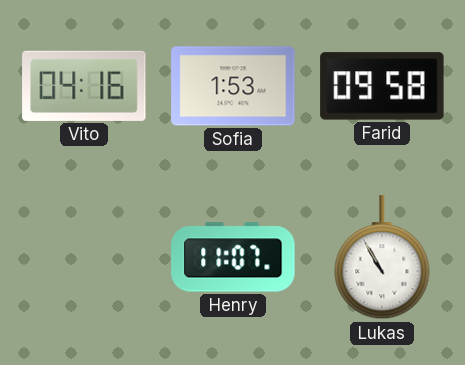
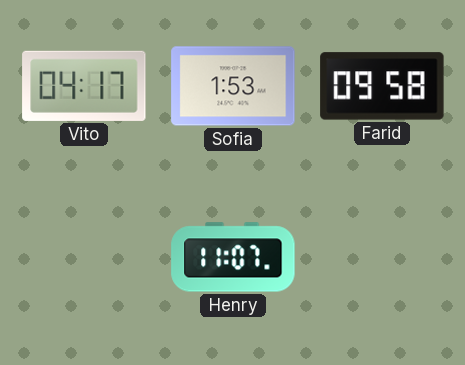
Vito: 04:16 -> 04:17
Lukas: 10:55 -> none
